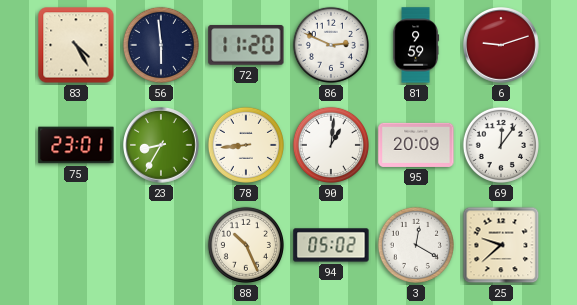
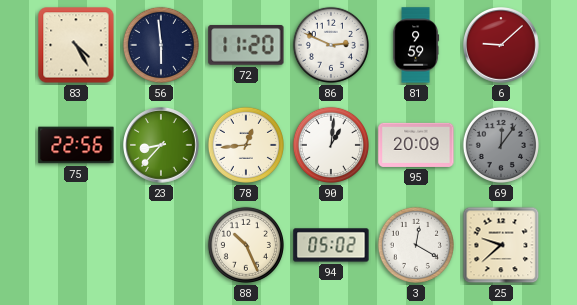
6: 9:12 -> 9:08
75: 23:01 -> 22:56
23: 8:35 -> 8:37
78: 8:44 -> 12:44
69 dial: white -> grey
